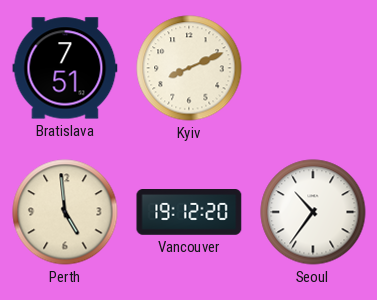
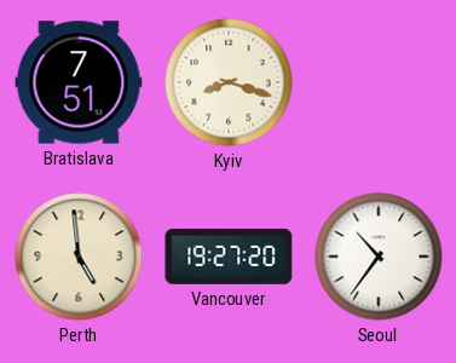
Kyiv: 8:11 -> 8:18
Vancouver: 19:12 -> 19:27
